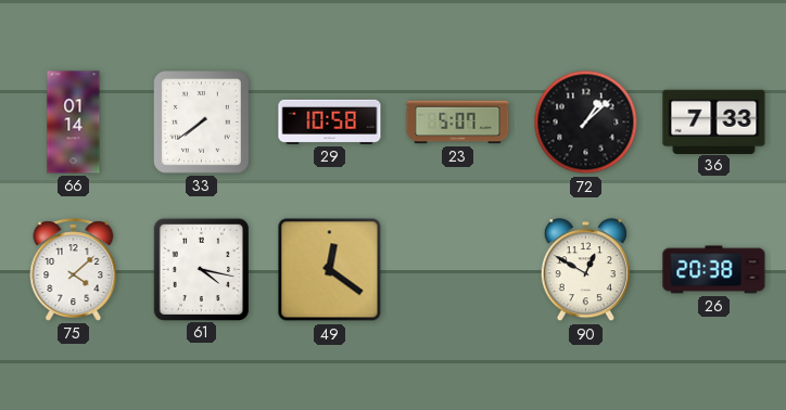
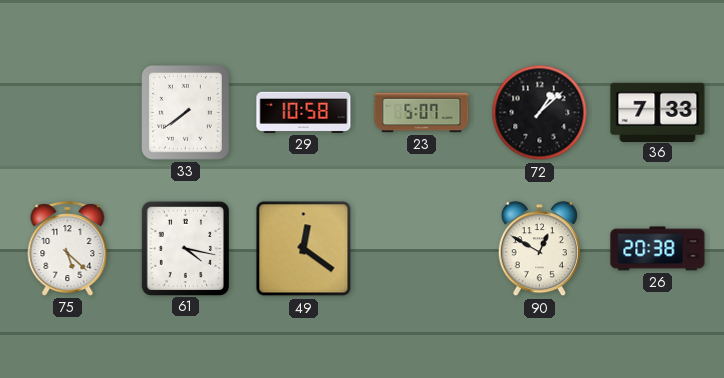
66: 01:14 -> none
75: 4:08 -> 5:22
